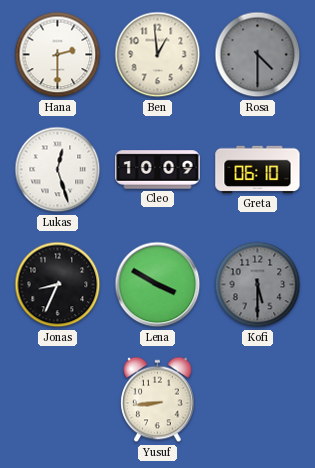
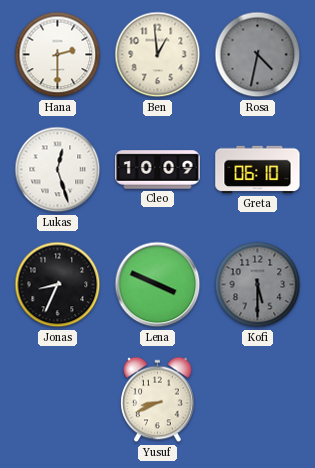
Rosa: 4:30 -> 4:32
Lena: 3:50 -> 3:49
Yusuf: 8:44 -> 8:41
